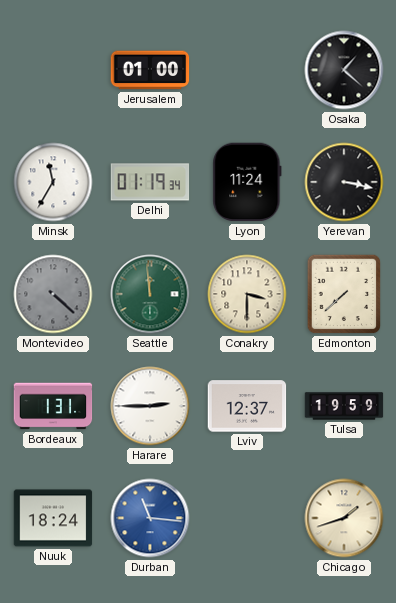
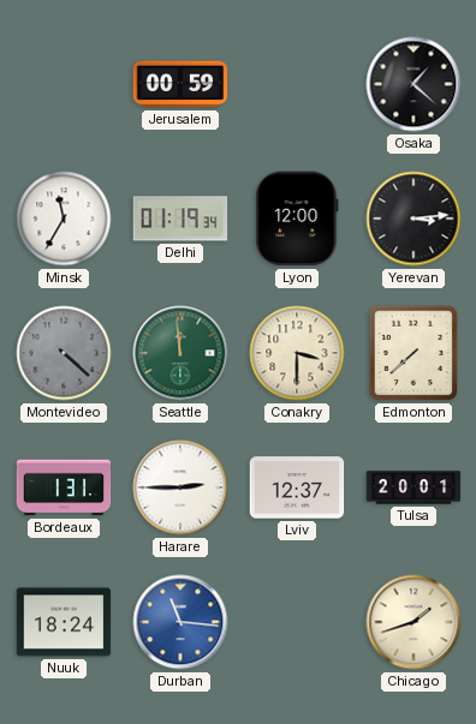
Jerusalem: 01:00 -> 00:59
Lyon: 11:24 -> 12:00
Yerevan: 3:17 -> 3:14
Tulsa: 19:59 -> 20:01
